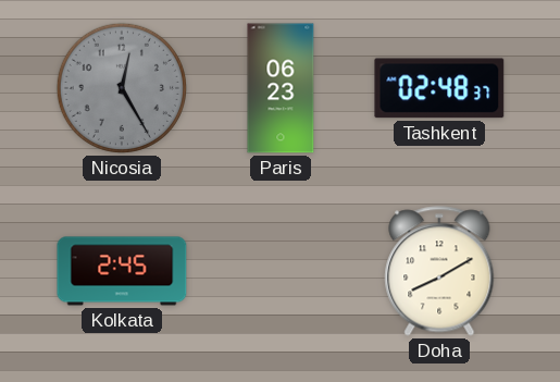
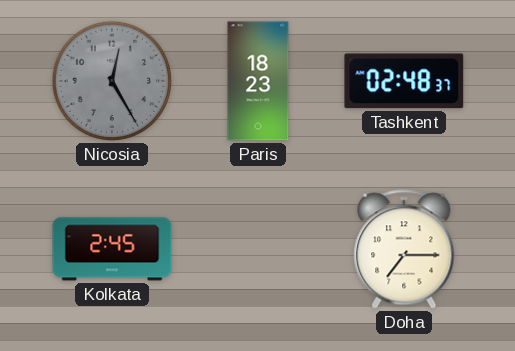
Paris: 06:23 -> 18:23
Doha: 8:10 -> 7:15
